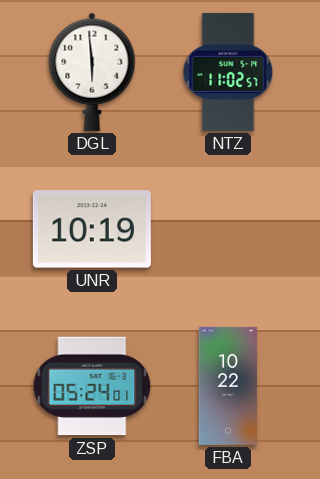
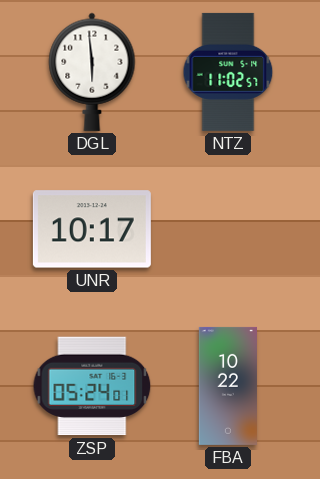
UNR: 10:19 -> 10:17
